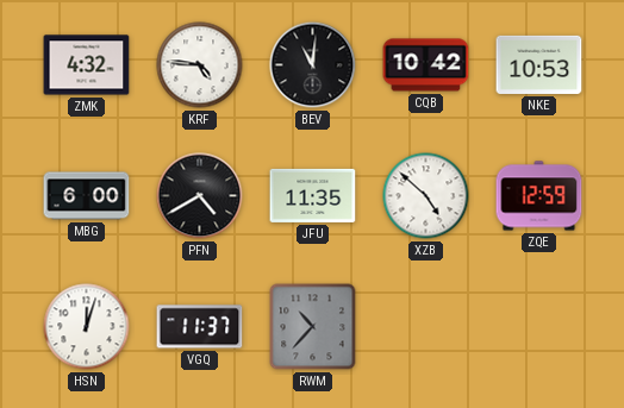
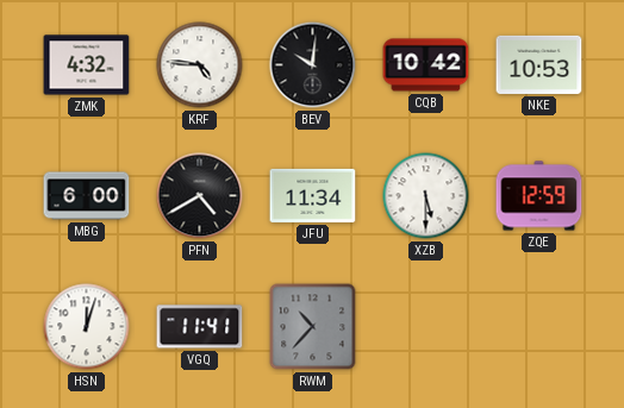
BEV: 11:01 -> 10:01
JFU: 11:35 -> 11:34
XZB: 4:52 -> 5:30
VGQ: 11:37 -> 11:41
